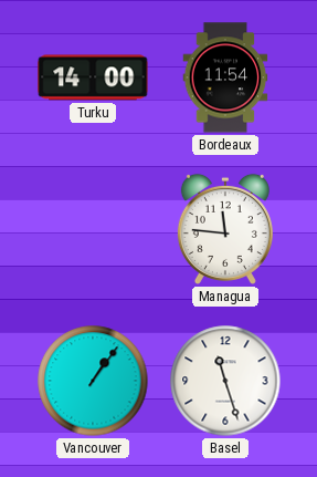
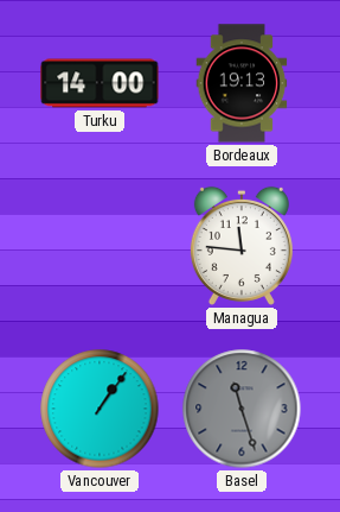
Bordeaux: 11:54 -> 19:13
Basel dial: white -> grey
